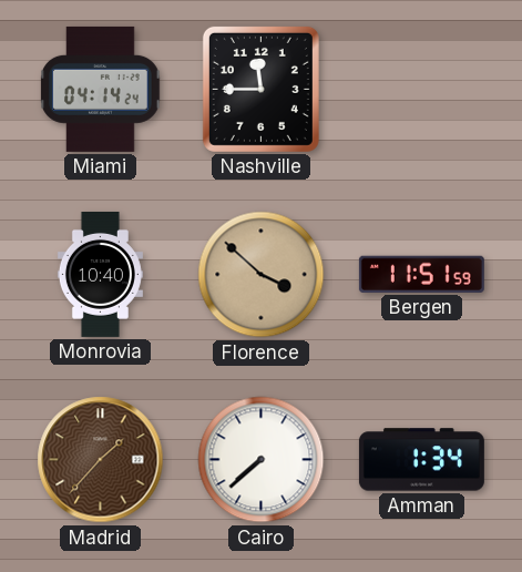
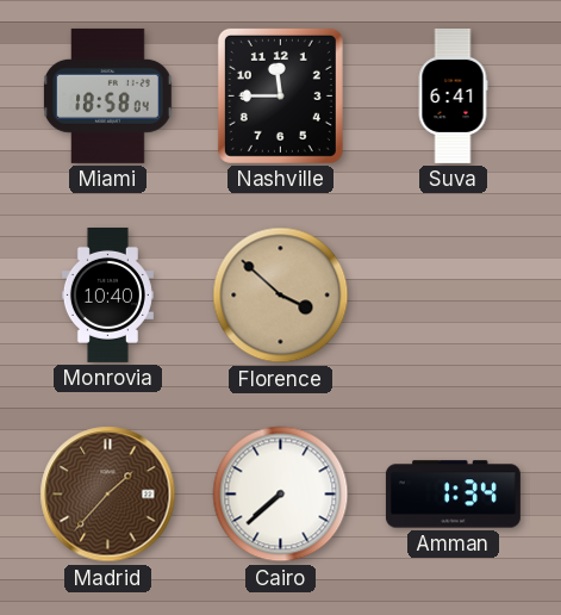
Miami: 04:14 -> 18:58
Suva: none -> 6:41
Bergen: 11:51 -> none
